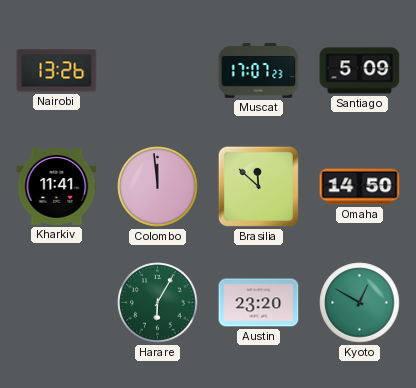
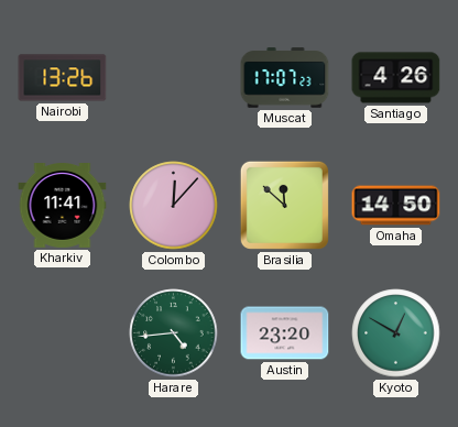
Santiago: 5:09 -> 4:26
Colombo: 11:59 -> 12:07
Harare: 6:05 -> 4:44
